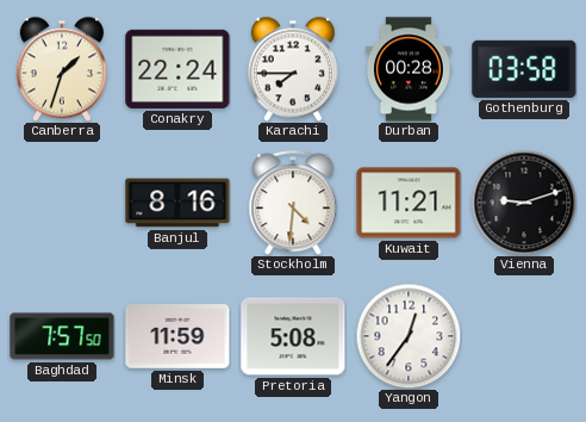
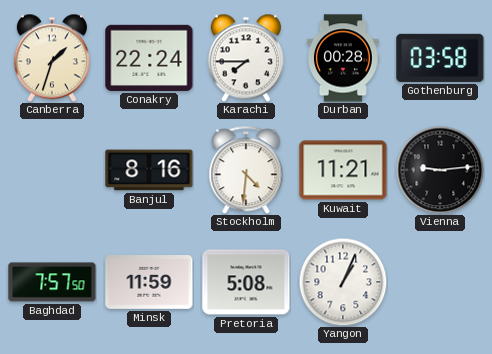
Vienna: 9:12 -> 9:14
Yangon: 12:36 -> 1:04
